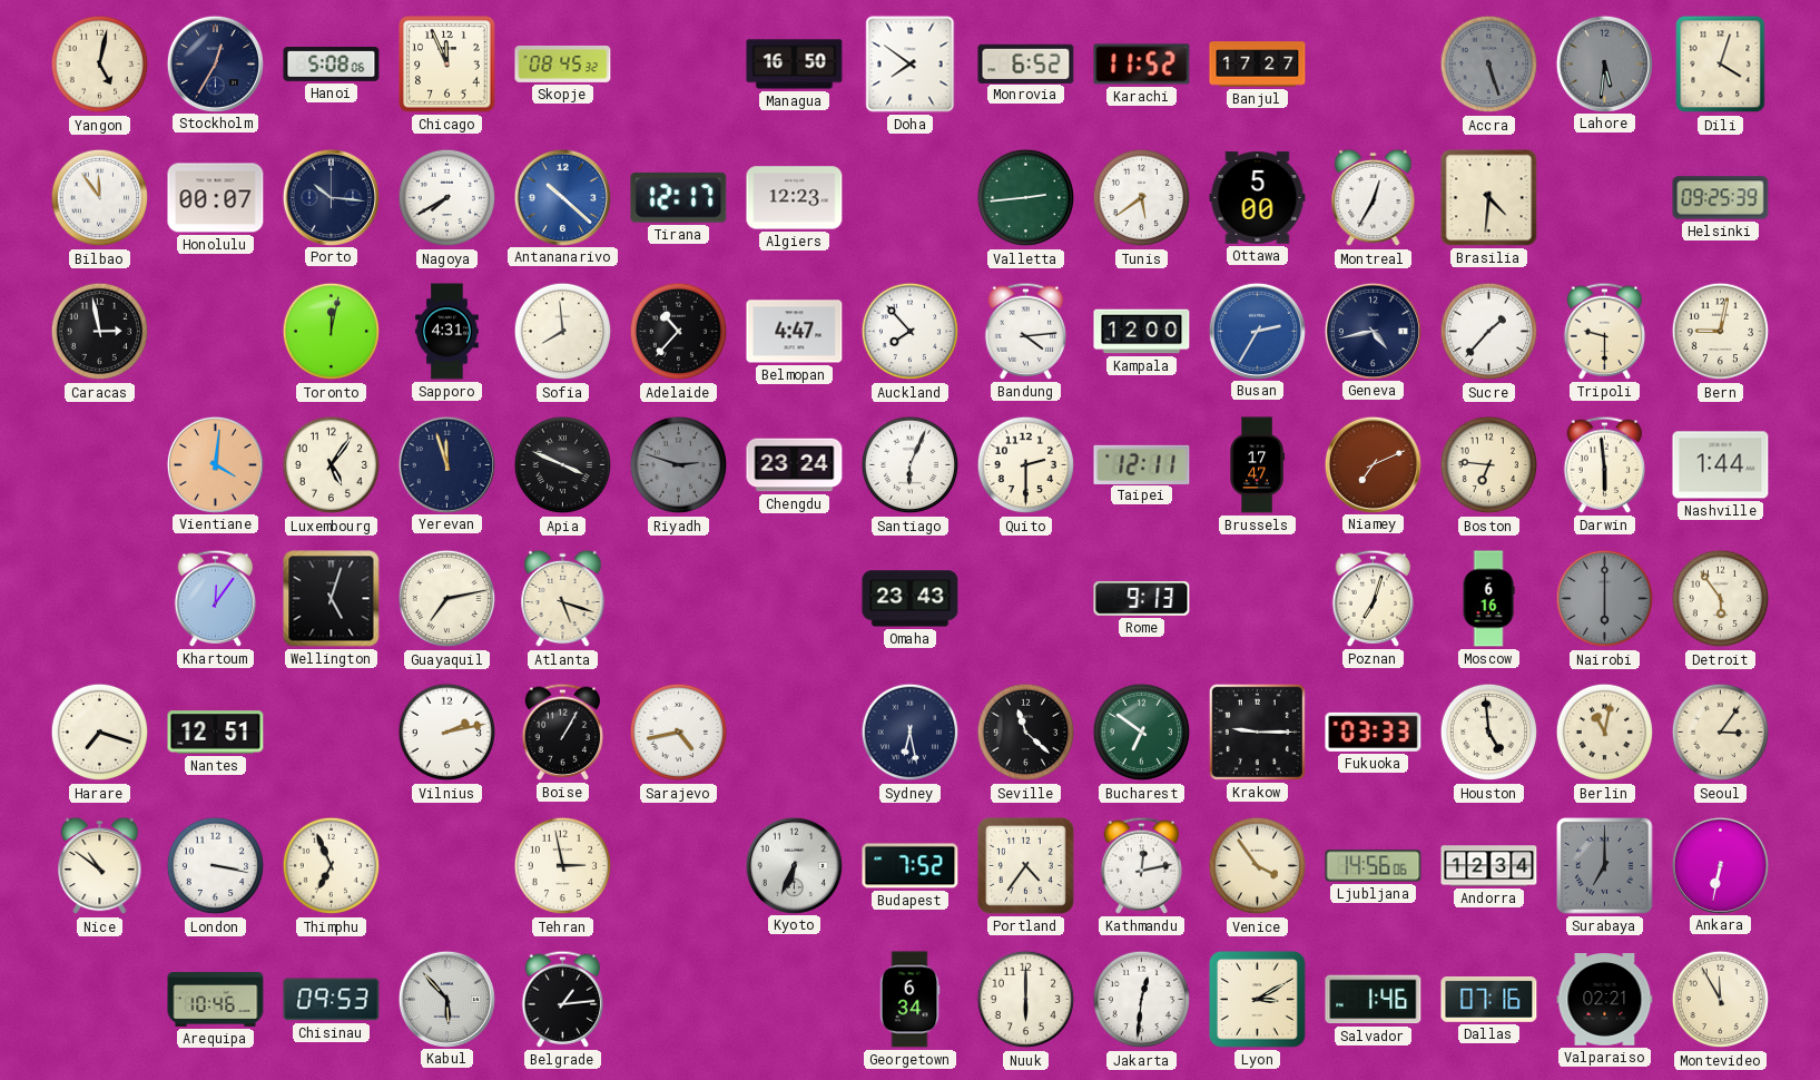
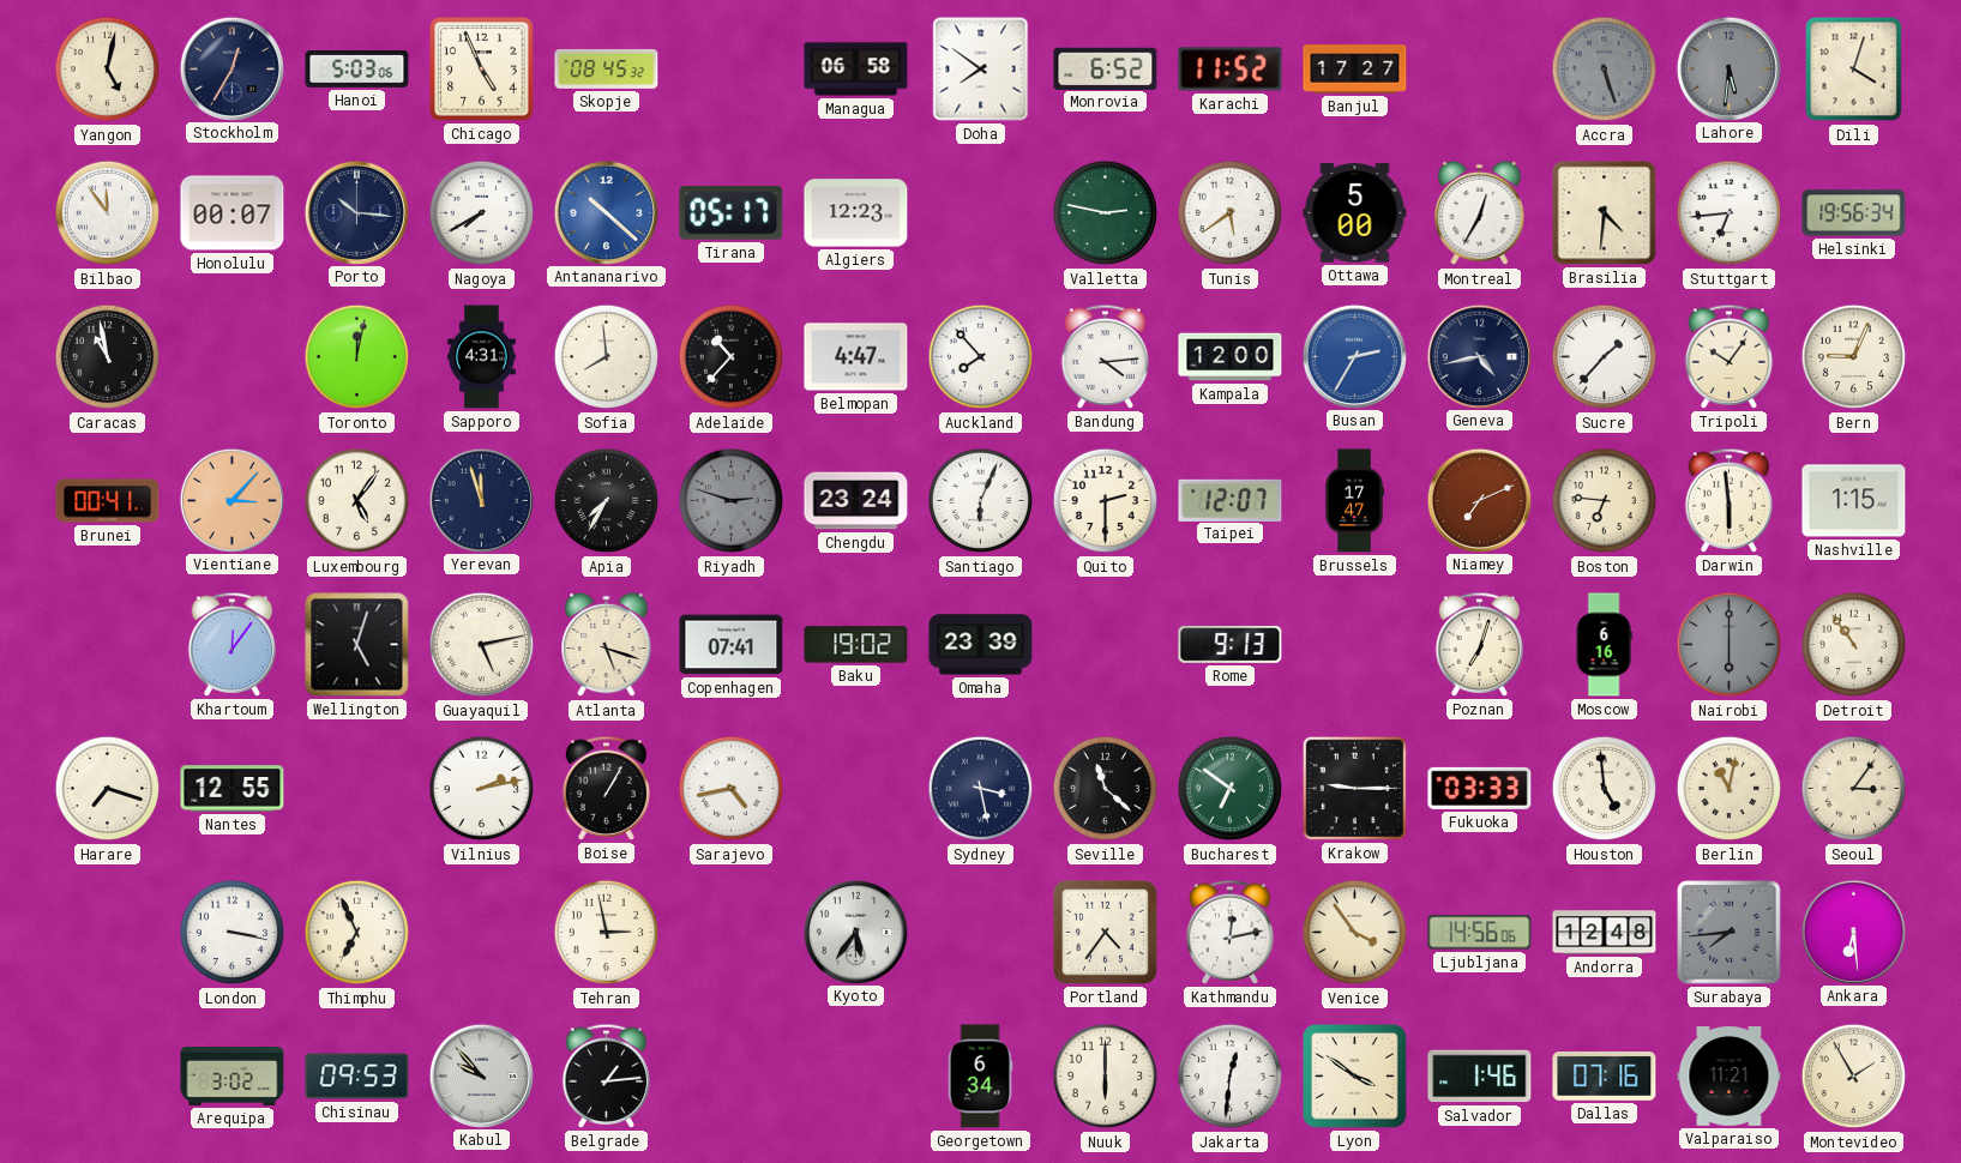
Hanoi: 5:08 -> 5:03
Chicago: 11:56 -> 4:56
Managua: 16:50 -> 06:58
Tirana: 12:17 -> 05:17
Valletta: 2:44 -> 2:47
Stuttgart: none -> 6:44
Helsinki: 09:25 -> 19:56
Caracas: 2:58 -> 10:58
Tripoli: 9:30 -> 10:06
Bern: 9:02 -> 9:04
Brunei: none -> 00:41
Vientiane: 4:01 -> 3:07
Apia: 3:49 -> 7:35
Taipei: 12:11 -> 12:07
Nashville: 1:44 -> 1:15
Guayaquil: 7:13 -> 5:13
Copenhagen: none -> 07:41
Baku: none -> 19:02
Omaha: 23:43 -> 23:39
Detroit: 5:54 -> 10:54
Nantes: 12:51 -> 12:55
Sydney: 6:28 -> 3:28
Nice: 10:51 -> none
Kyoto: 6:34 -> 5:36
Budapest: 7:52 -> none
Andorra: 12:34 -> 12:48
Surabaya: 7:00 -> 7:44
Ankara: 6:32 -> 6:29
Arequipa: 10:46 -> 3:02
Kabul: 5:53 -> 9:53
Lyon: 3:10 -> 3:51
Valparaiso: 02:21 -> 11:21
Montevideo: 11:55 -> 1:55
